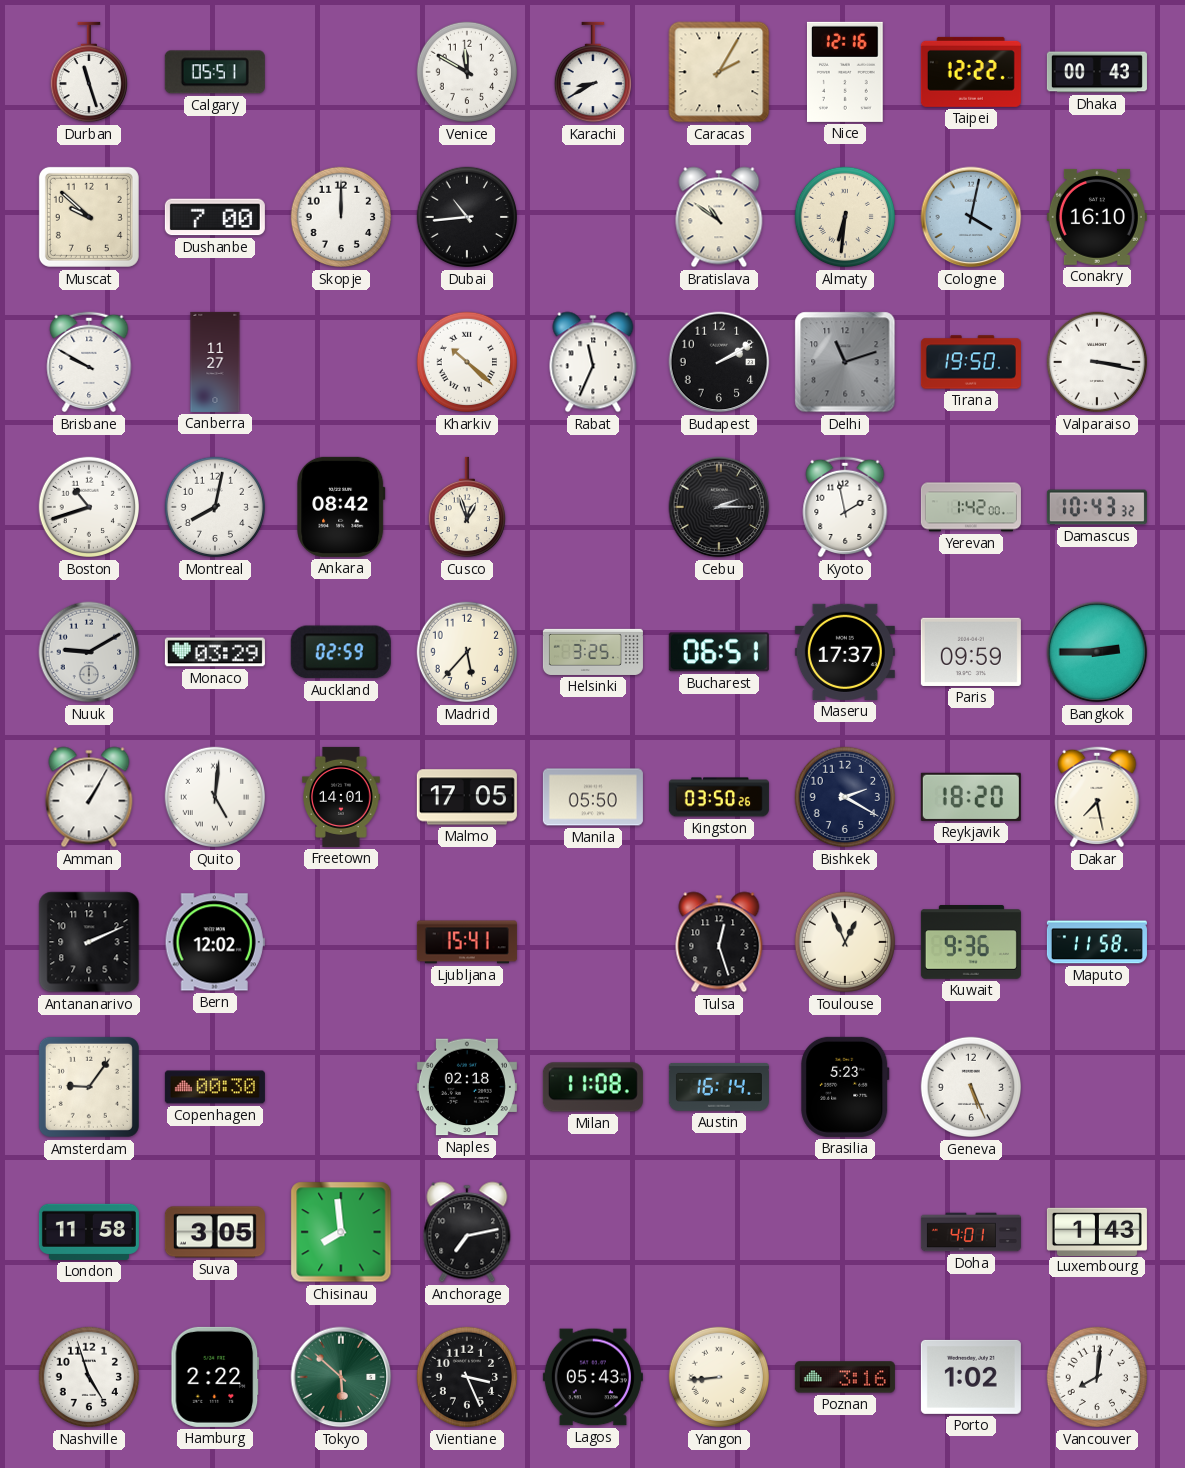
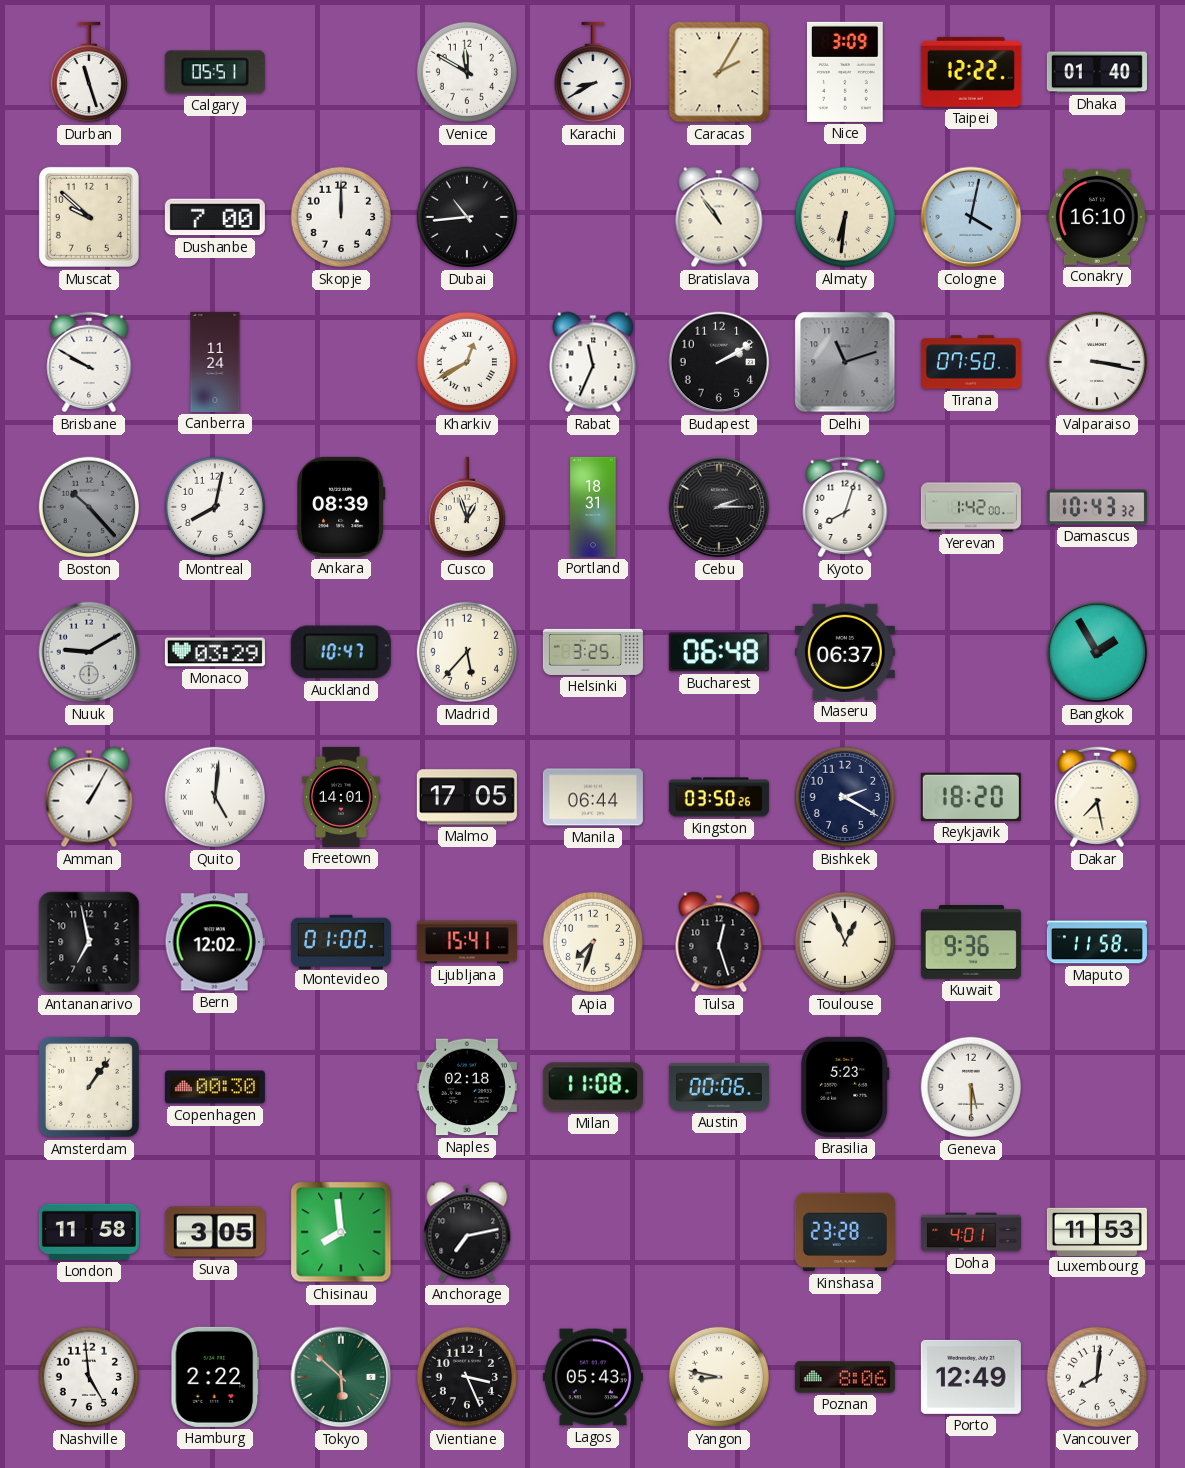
Nice: 12:16 -> 3:09
Dhaka: 00:43 -> 01:40
Bratislava: 10:51 -> 10:54
Canberra: 11:27 -> 11:24
Kharkiv: 10:22 -> 12:40
Tirana: 19:50 -> 07:50
Boston: 10:42 -> 10:23
Boston dial: white -> grey
Ankara: 08:42 -> 08:39
Portland: none -> 18:31
Kyoto: 1:58 -> 8:03
Auckland: 02:59 -> 10:47
Bucharest: 06:51 -> 06:48
Maseru: 17:37 -> 06:37
Paris: 09:59 -> none
Bangkok: 2:45 -> 1:55
Manila: 05:50 -> 06:44
Antananarivo: 2:11 -> 6:58
Montevideo: none -> 01:00
Apia: none -> 7:33
Amsterdam: 9:06 -> 1:06
Austin: 16:14 -> 00:06
Geneva: 5:26 -> 5:30
Kinshasa: none -> 23:28
Luxembourg: 1:43 -> 11:53
Nashville: 4:57 -> 4:59
Yangon: 8:44 -> 8:47
Poznan: 3:16 -> 8:06
Porto: 1:02 -> 12:49
